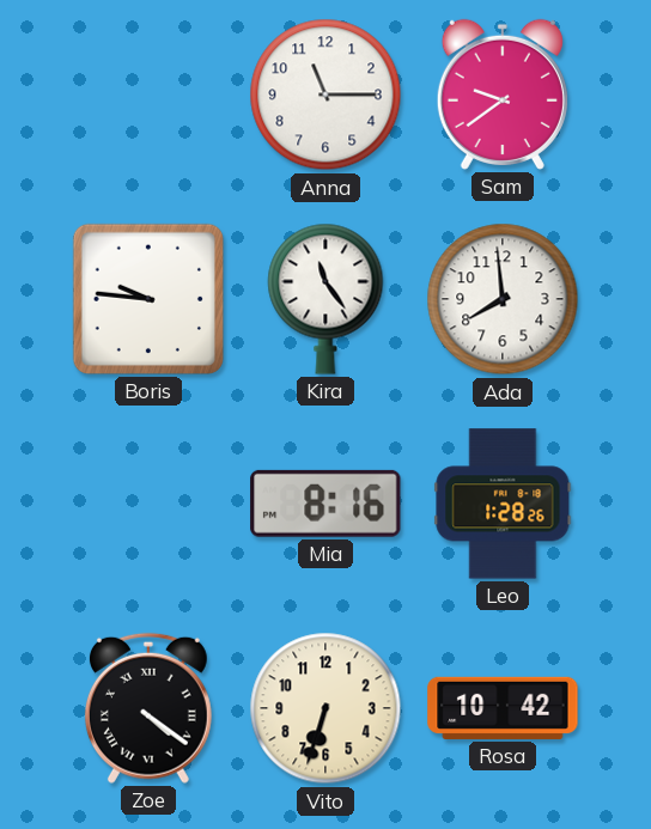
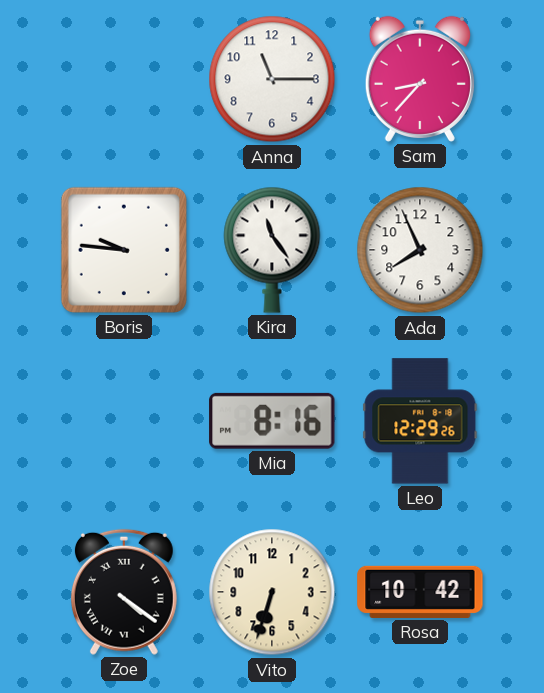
Sam: 9:39 -> 8:37
Ada: 7:59 -> 7:56
Leo: 1:28 -> 12:29
